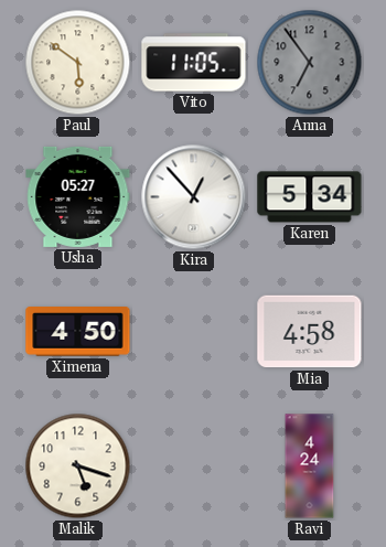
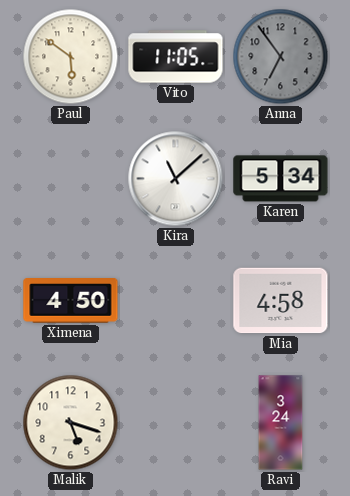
Usha: 05:27 -> none
Kira: 12:53 -> 11:08
Ravi: 4:24 -> 3:24
